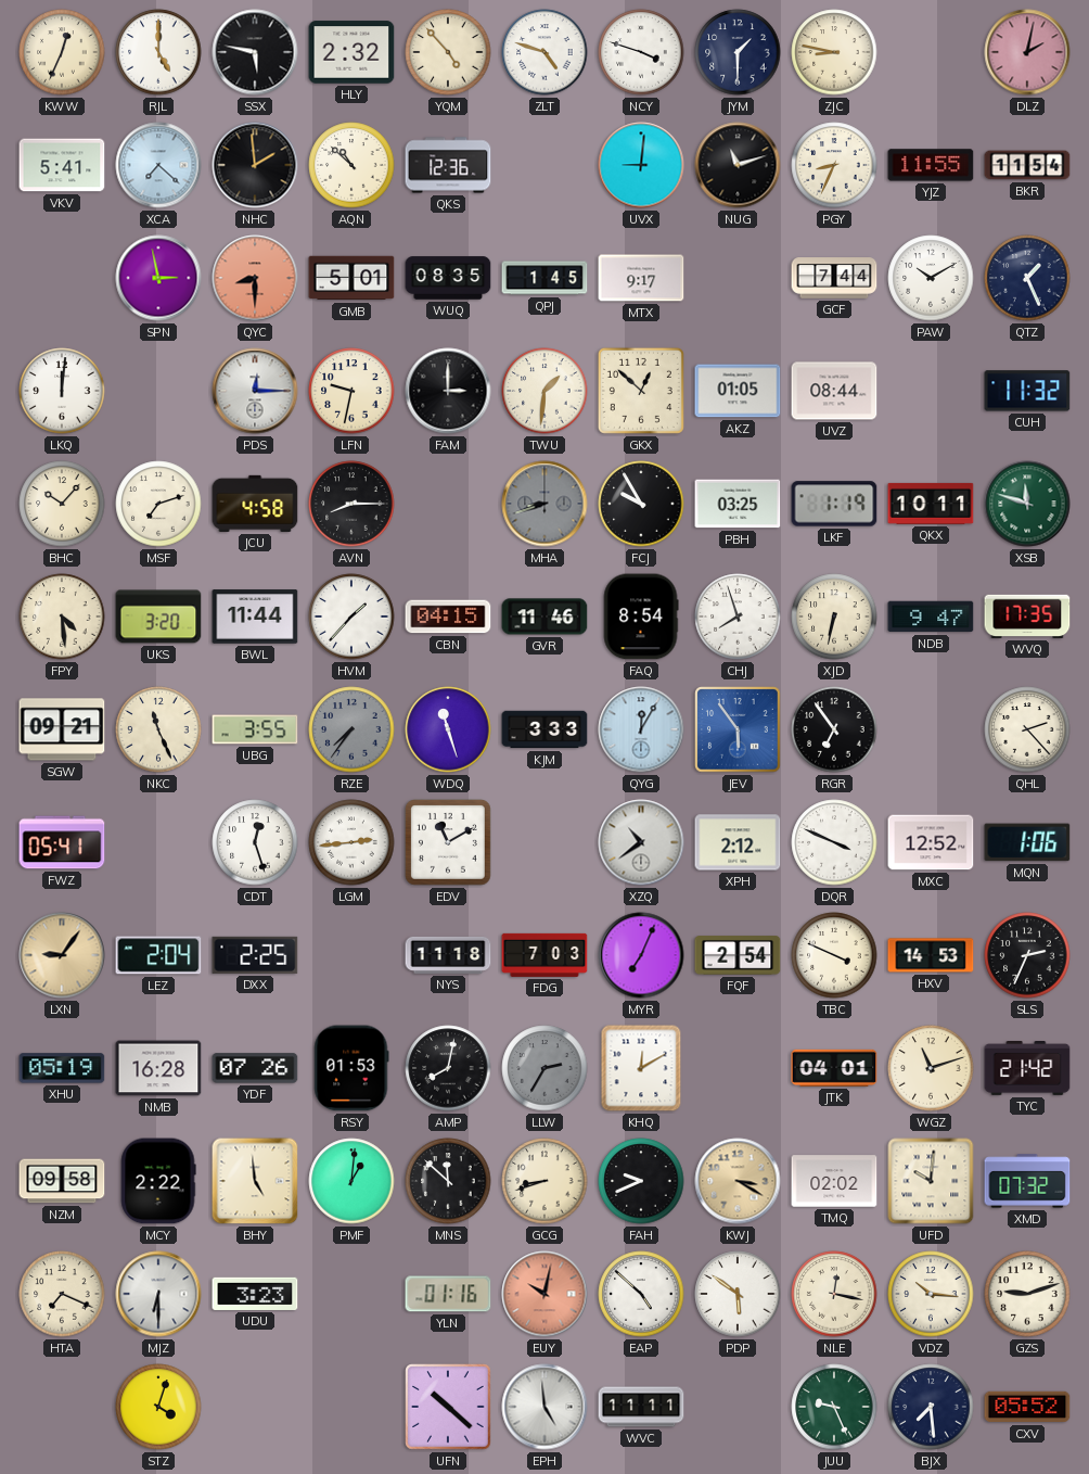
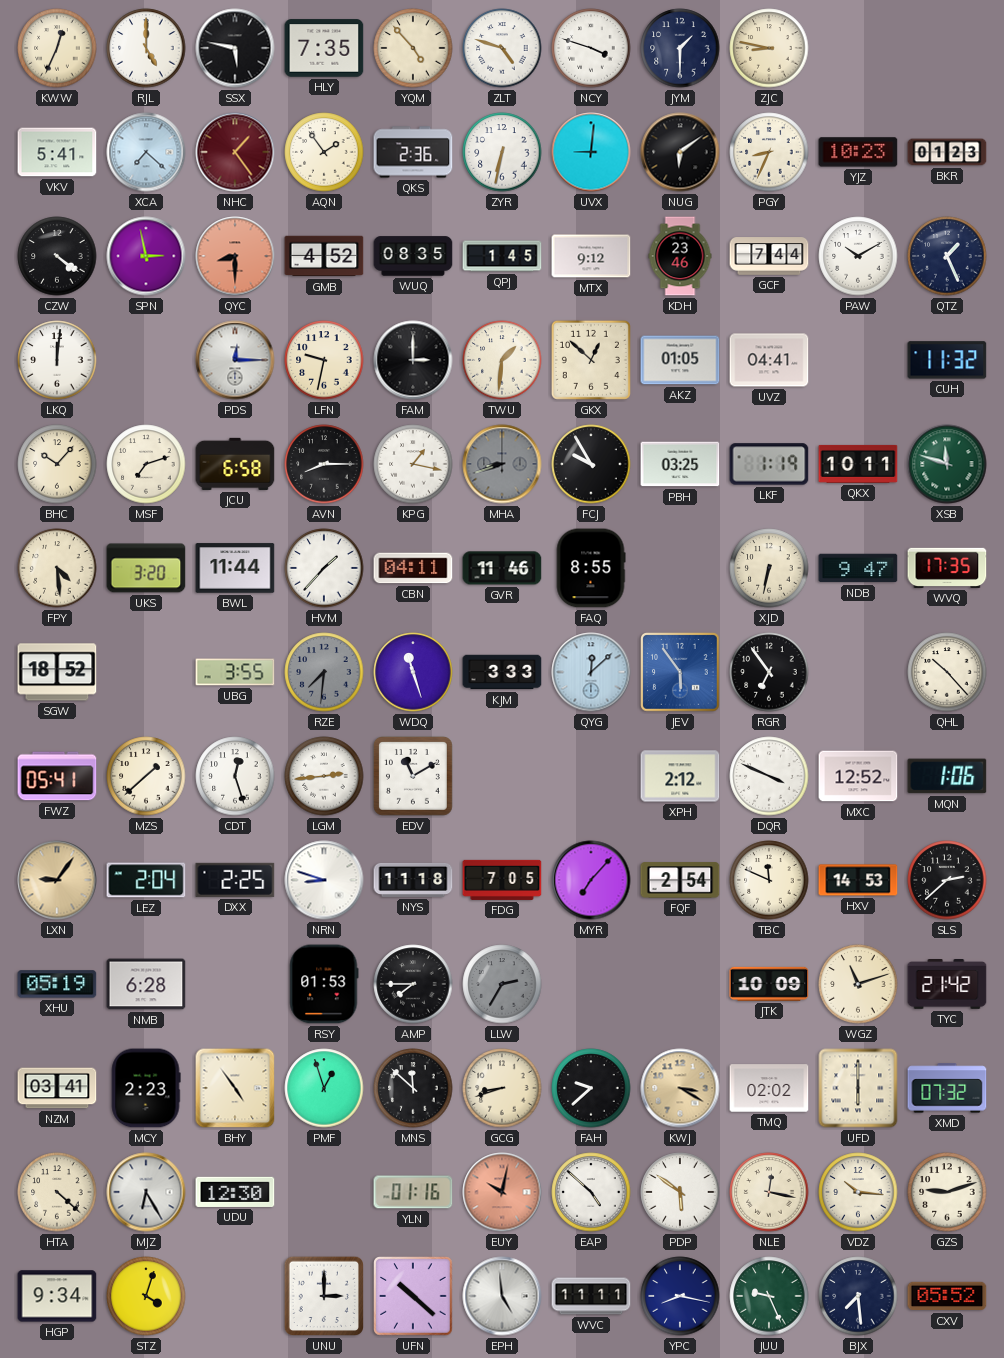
HLY: 2:32 -> 7:35
DLZ: 2:02 -> none
NHC: 1:59 -> 1:24
NHC dial: black -> burgundy
AQN: 10:52 -> 1:54
QKS: 12:36 -> 2:36
ZYR: none -> 6:32
NUG: 11:12 -> 6:09
YJZ: 11:55 -> 10:23
BKR: 11:54 -> 01:23
CZW: none -> 4:21
GMB: 5:01 -> 4:52
MTX: 9:17 -> 9:12
KDH: none -> 23:46
UVZ: 08:44 -> 04:41
JCU: 4:58 -> 6:58
KPG: none -> 1:17
CBN: 04:15 -> 04:11
FAQ: 8:54 -> 8:55
CHJ: 7:57 -> none
SGW: 09:21 -> 18:52
NKC: 11:26 -> none
RZE: 7:36 -> 7:31
QYG: 12:05 -> 12:08
QHL: 2:23 -> 10:23
MZS: none -> 1:38
XZQ: 10:39 -> none
NRN: none -> 8:48
FDG: 7:03 -> 7:05
MYR: 7:04 -> 7:07
TBC: 3:49 -> 11:49
SLS: 2:34 -> 2:38
NMB: 16:28 -> 6:28
YDF: 07:26 -> none
AMP: 8:02 -> 7:45
KHQ: 12:10 -> none
JTK: 04:01 -> 10:09
NZM: 09:58 -> 03:41
MCY: 2:22 -> 2:23
BHY: 4:59 -> 4:54
PMF: 1:01 -> 12:57
FAH: 9:41 -> 9:38
UFD: 10:01 -> 6:00
HTA: 7:19 -> 4:22
MJZ: 6:30 -> 6:25
UDU: 3:23 -> 12:30
HGP: none -> 9:34
UNU: none -> 3:00
YPC: none -> 8:17
